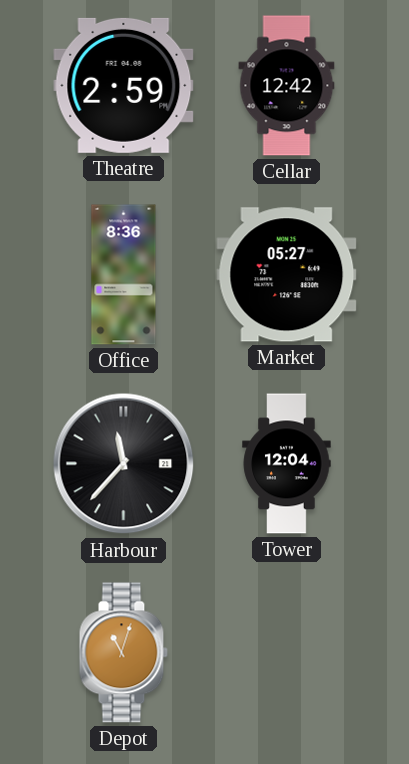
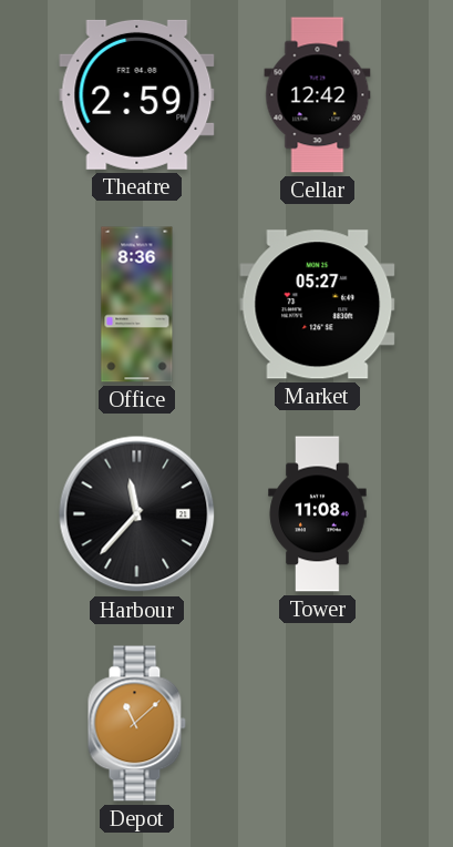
Tower: 12:04 -> 11:08
Depot: 11:03 -> 11:08
